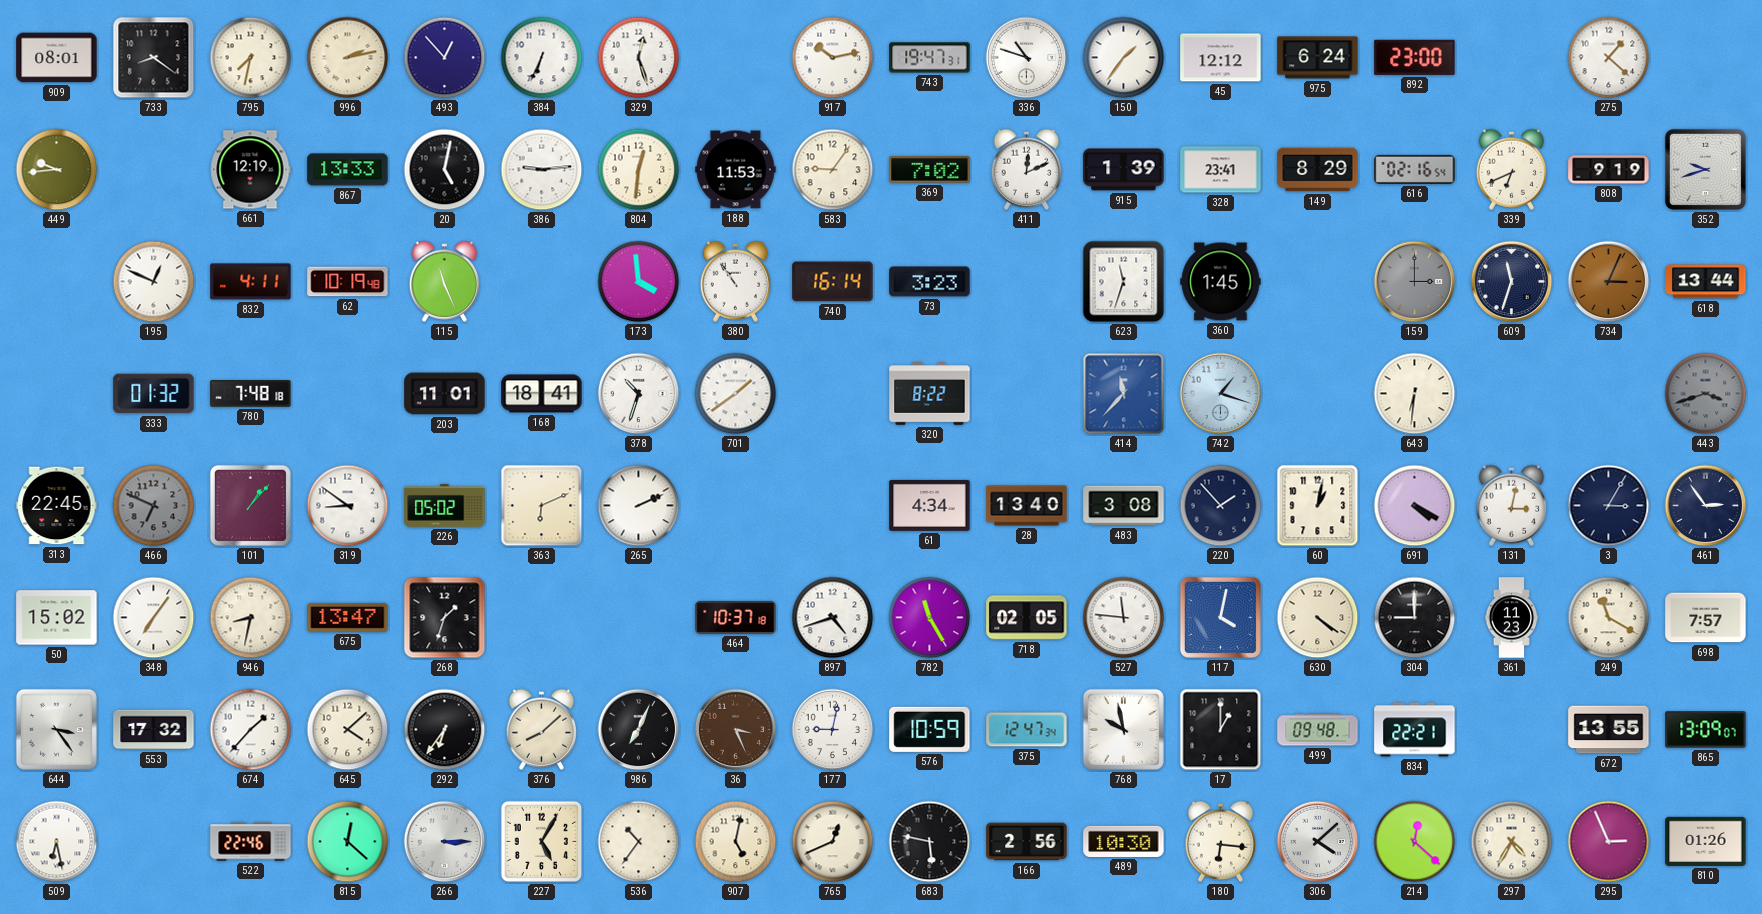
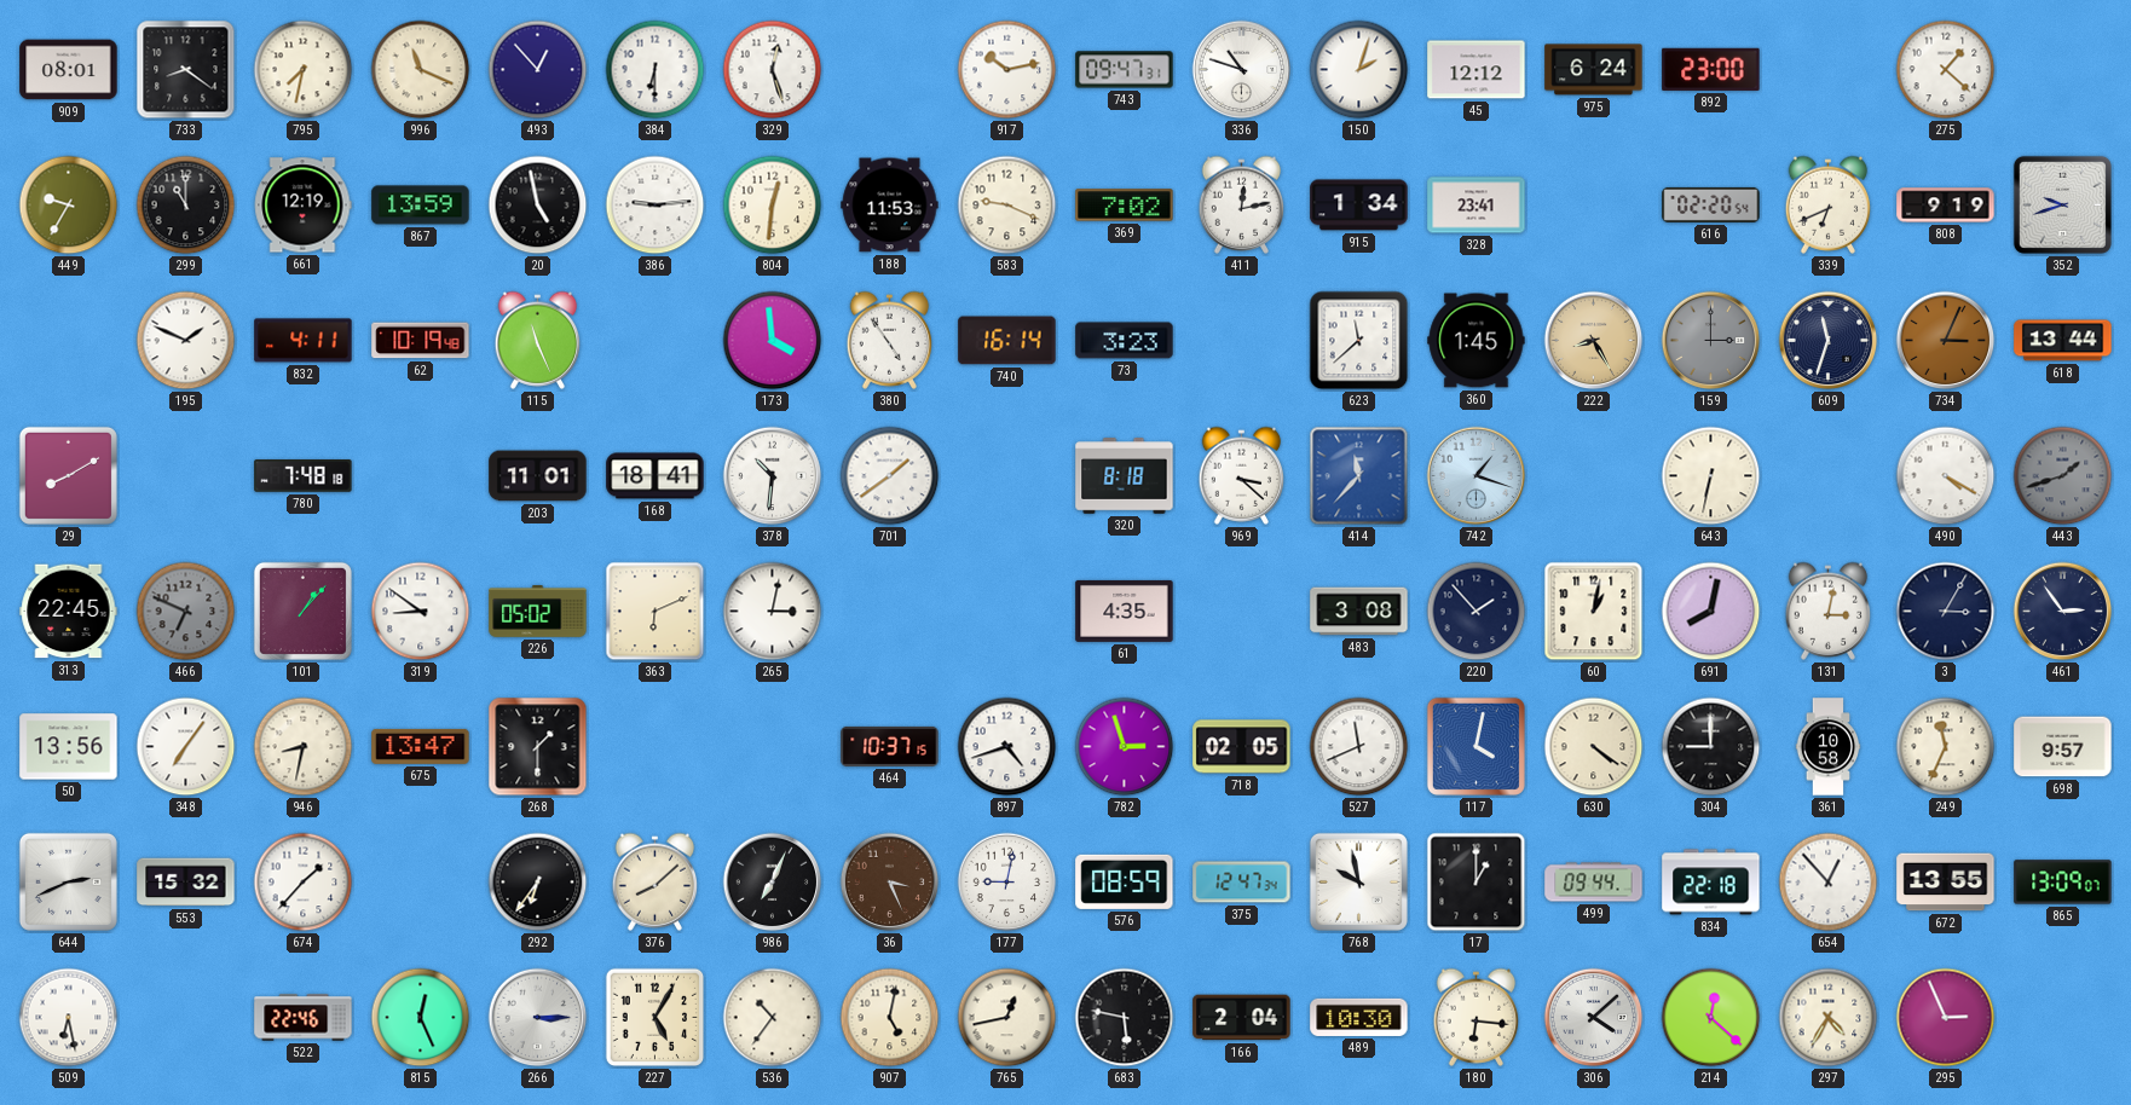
996: 2:13 -> 11:19
384: 6:34 -> 6:30
743: 19:47 -> 09:47
150: 1:36 -> 2:03
449: 9:44 -> 9:35
299: none -> 11:00
867: 13:33 -> 13:59
20: 5:02 -> 4:58
583: 9:06 -> 9:19
411: 12:11 -> 12:13
915: 1:39 -> 1:34
149: 8:29 -> none
616: 02:16 -> 02:20
195: 12:49 -> 1:49
380: 10:54 -> 4:54
623: 11:33 -> 11:38
222: none -> 8:25
29: none -> 8:10
333: 01:32 -> none
378: 10:33 -> 10:31
320: 8:22 -> 8:18
969: none -> 3:22
643: 6:31 -> 6:32
490: none -> 4:20
443: 3:42 -> 1:42
265: 2:11 -> 3:02
61: 4:34 -> 4:35
28: 13:40 -> none
691: 4:20 -> 8:02
50: 15:02 -> 13:56
268: 1:33 -> 1:30
464: 10:37:18 -> 10:37:15
782: 11:25 -> 2:57
527: 11:46 -> 11:41
361: 11:23 -> 10:58
249: 11:20 -> 11:34
698: 7:57 -> 9:57
644: 3:24 -> 2:41
553: 17:32 -> 15:32
645: 4:08 -> none
576: 10:59 -> 08:59
499: 09:48 -> 09:44
834: 22:21 -> 22:18
654: none -> 12:53
815: 12:22 -> 12:26
765: 12:41 -> 12:43
166: 2:56 -> 2:04
810: 01:26 -> none
